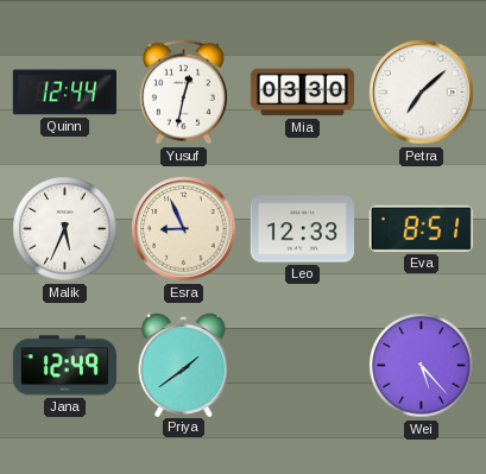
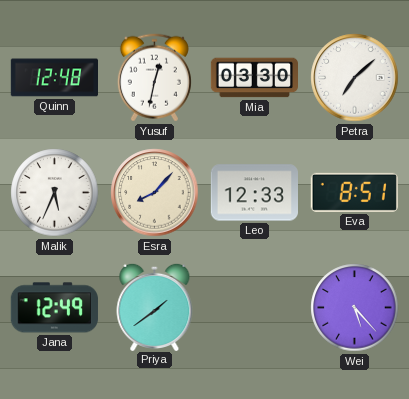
Quinn: 12:44 -> 12:48
Esra: 8:56 -> 8:07
